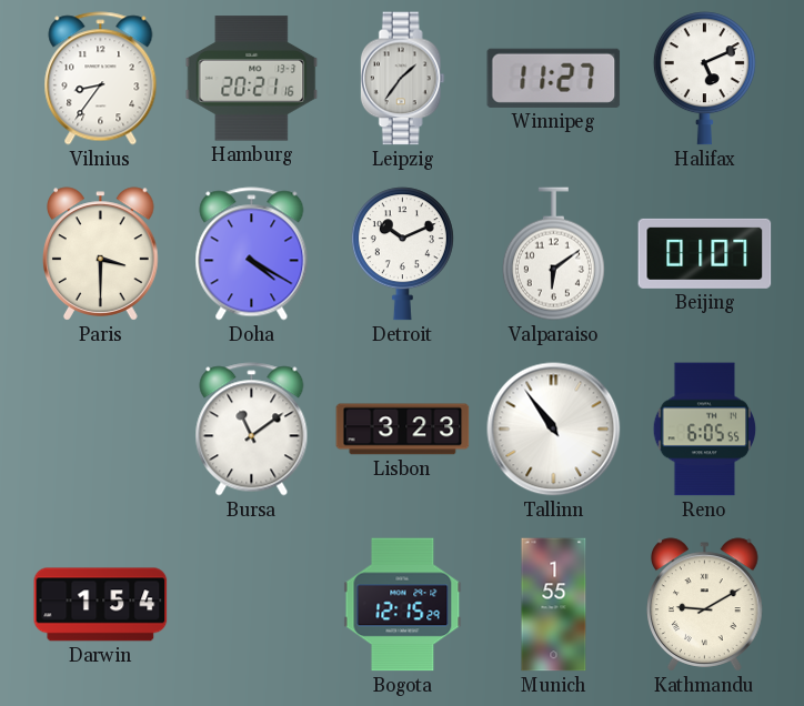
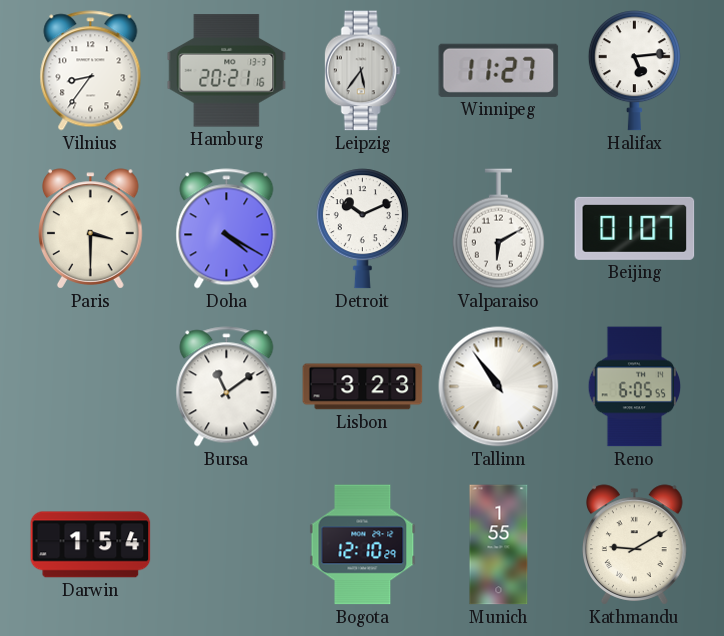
Leipzig: 1:36 -> 5:36
Halifax: 5:11 -> 5:14
Valparaiso: 6:09 -> 6:10
Bogota: 12:15 -> 12:10
